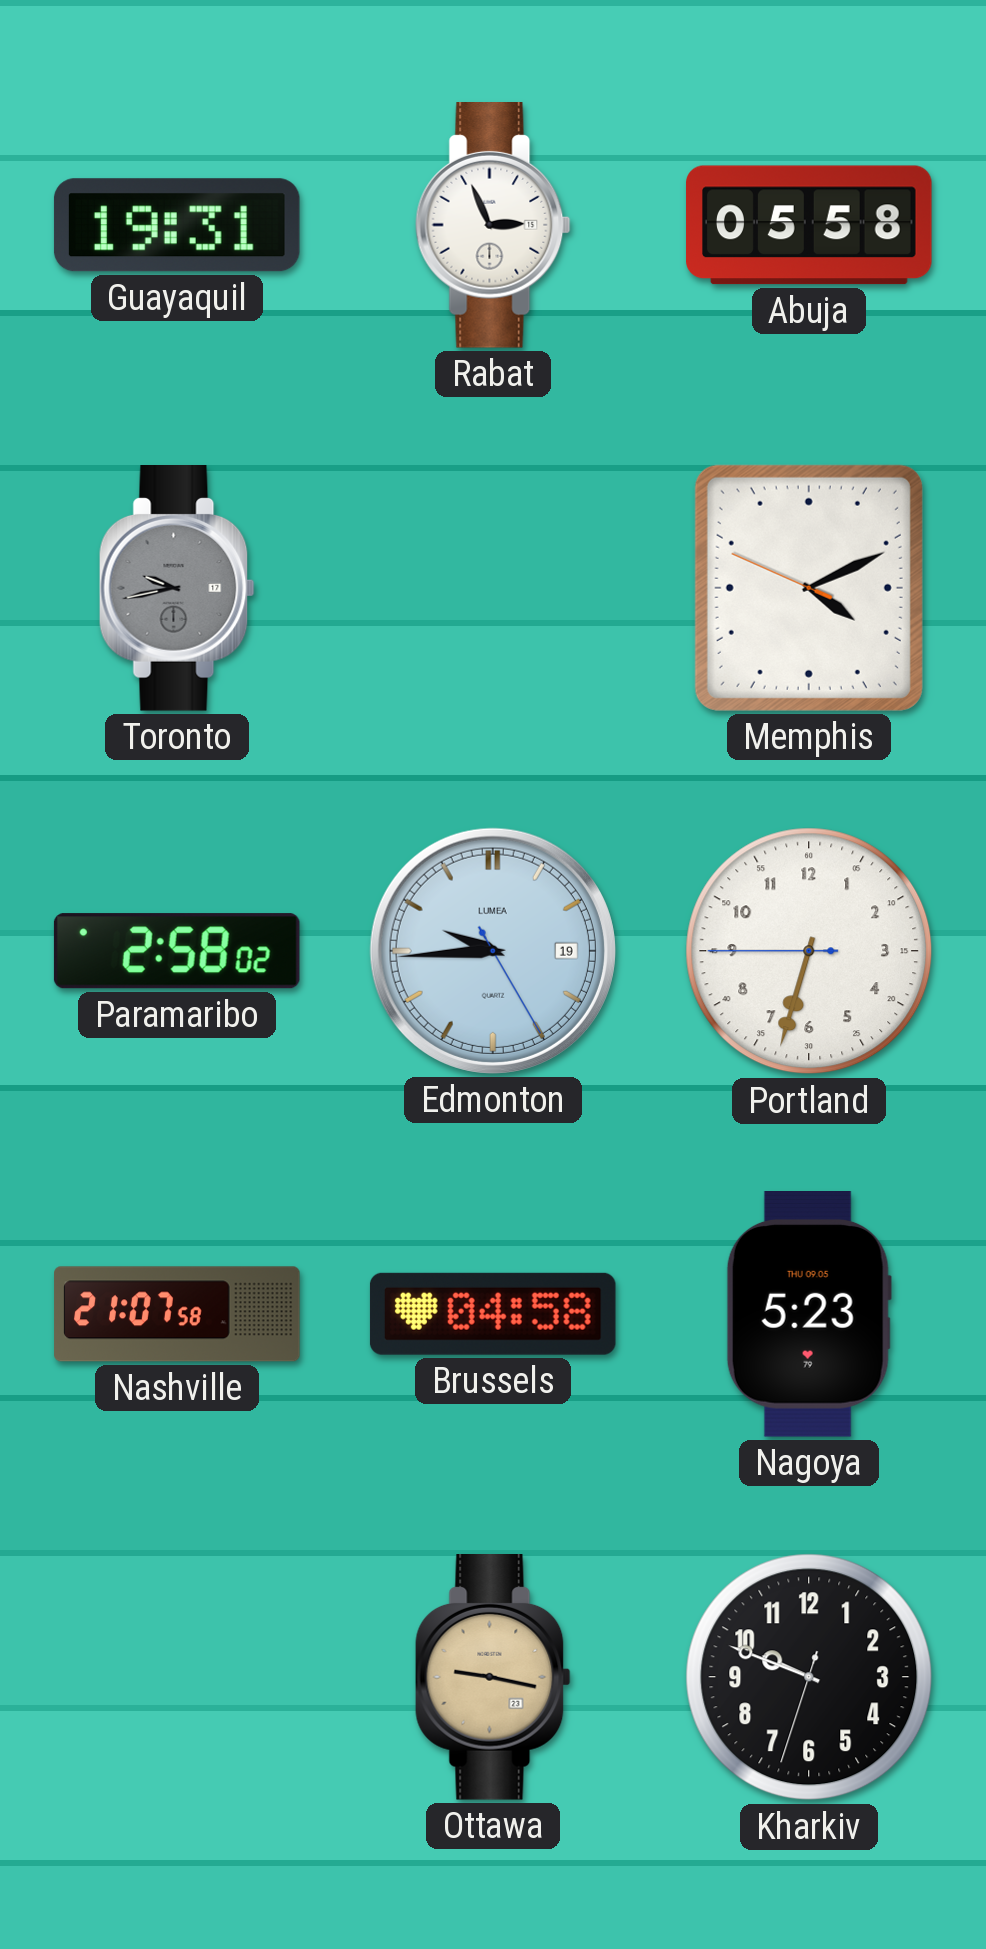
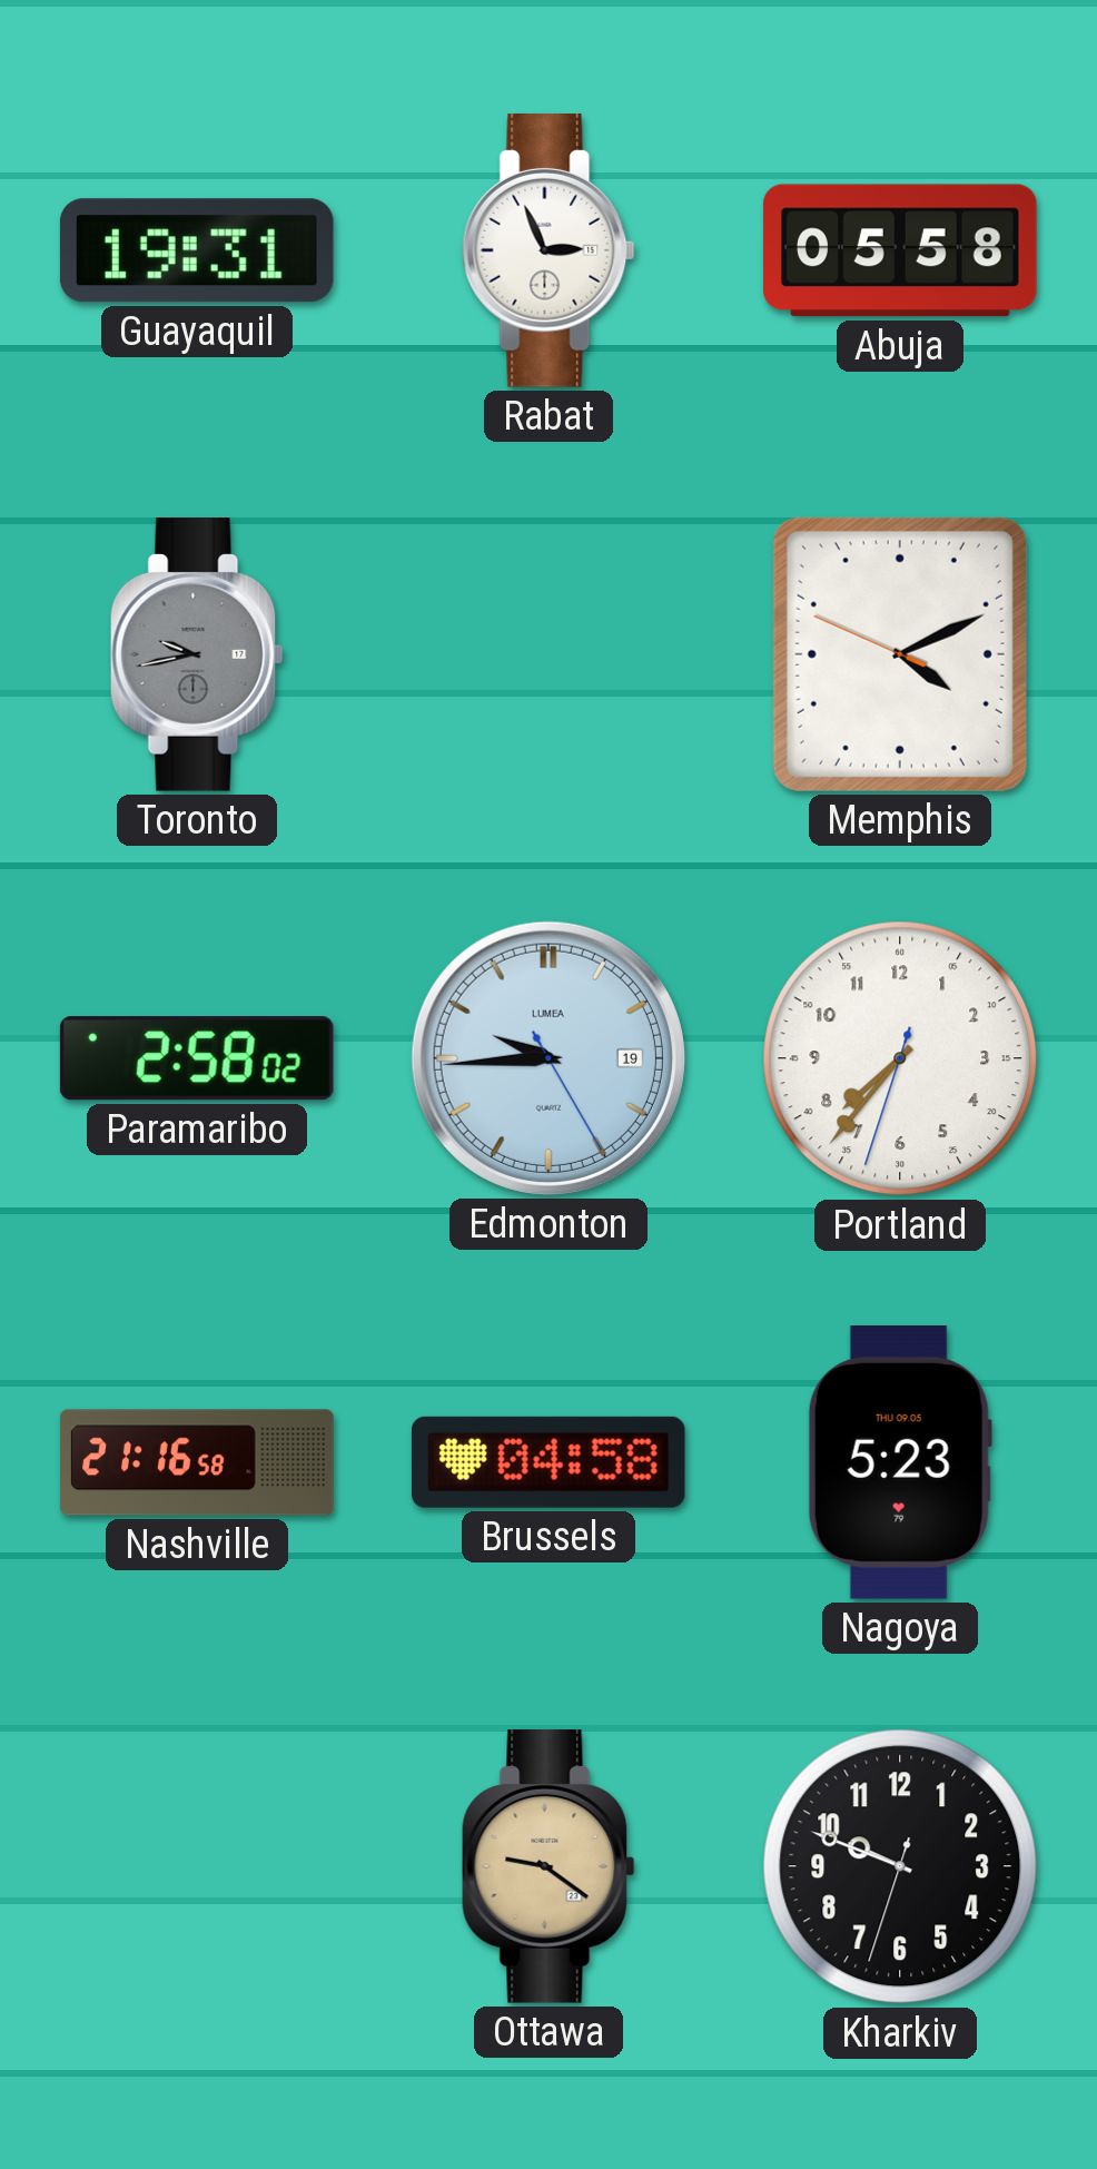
Portland: 6:32 -> 7:36
Nashville: 21:07 -> 21:16
Ottawa: 9:17 -> 9:21
